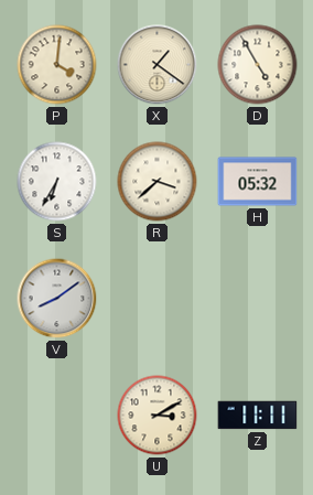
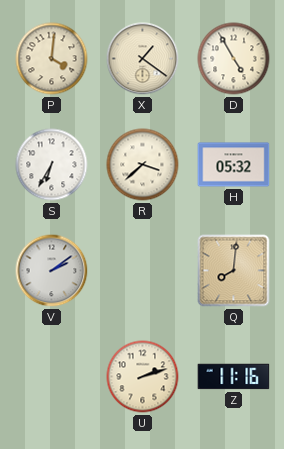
V: 8:09 -> 2:09
Q: none -> 8:01
U: 3:10 -> 2:12
Z: 11:11 -> 11:16
